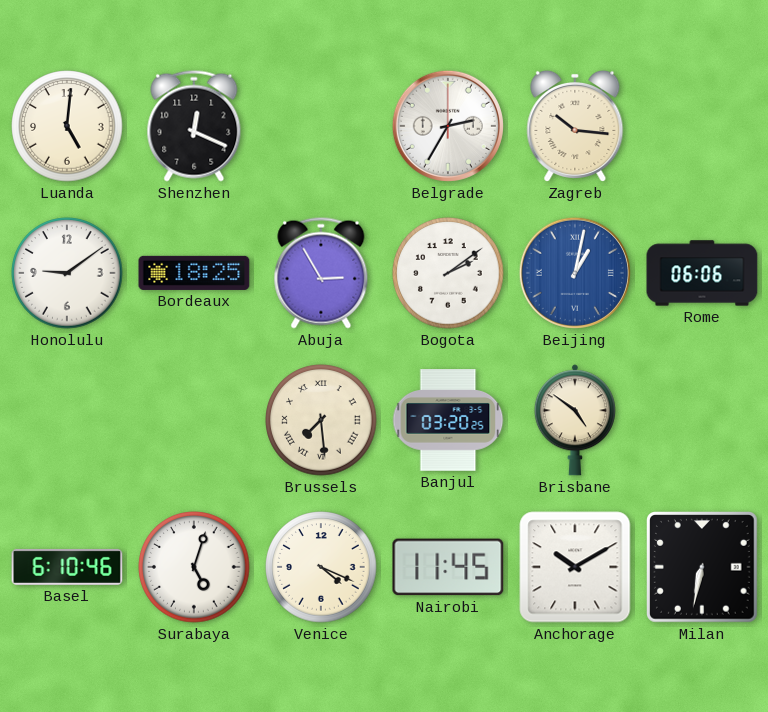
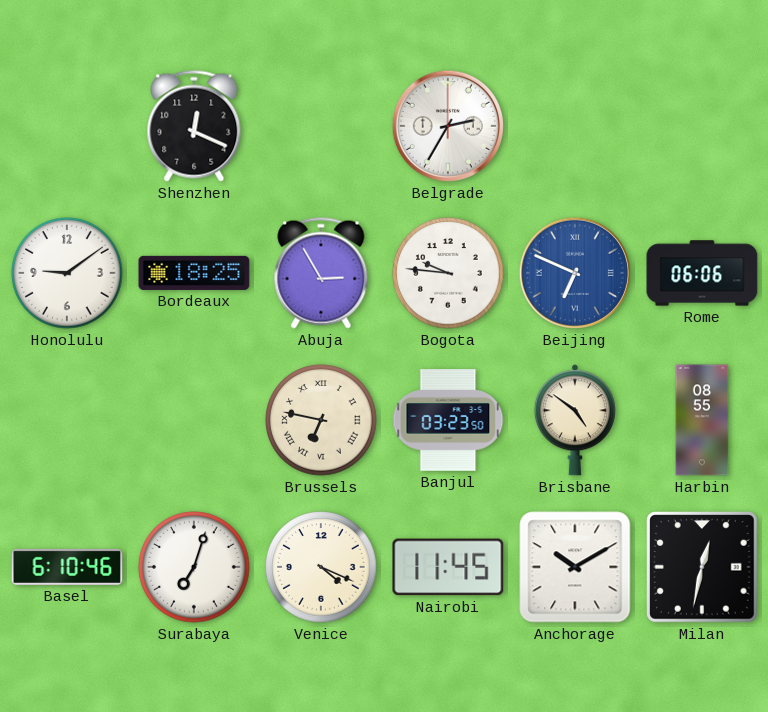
Luanda: 5:01 -> none
Zagreb: 10:16 -> none
Bogota: 2:09 -> 9:46
Beijing: 1:02 -> 6:49
Brussels: 7:29 -> 6:47
Banjul: 03:20 -> 03:23
Harbin: none -> 08:55
Surabaya: 5:03 -> 7:03
Milan: 6:32 -> 12:32
